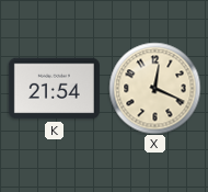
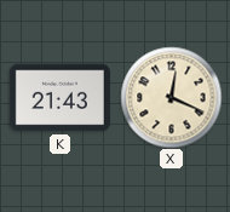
K: 21:54 -> 21:43
